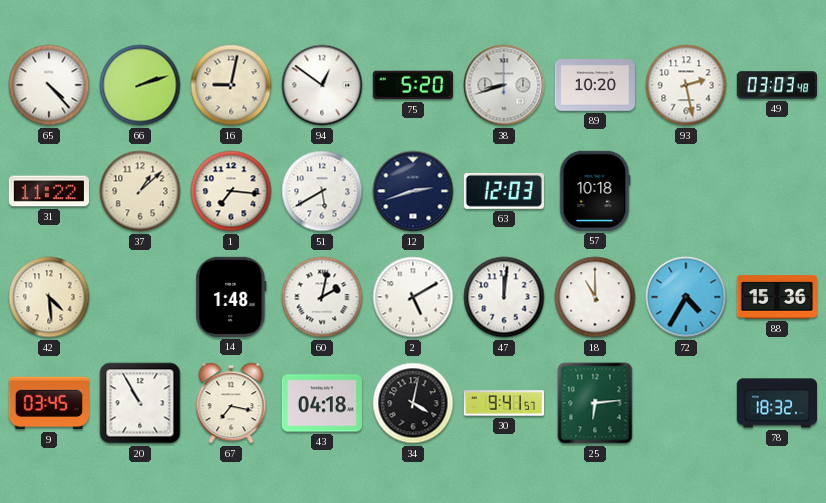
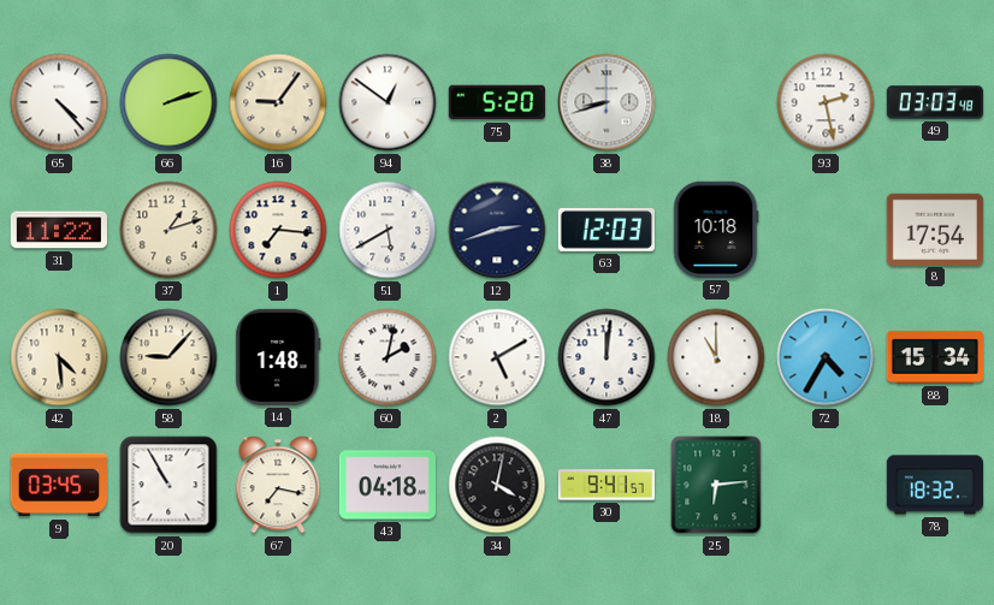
16: 9:02 -> 9:06
89: 10:20 -> none
37: 1:08 -> 1:12
8: none -> 17:54
58: none -> 9:07
88: 15:36 -> 15:34
